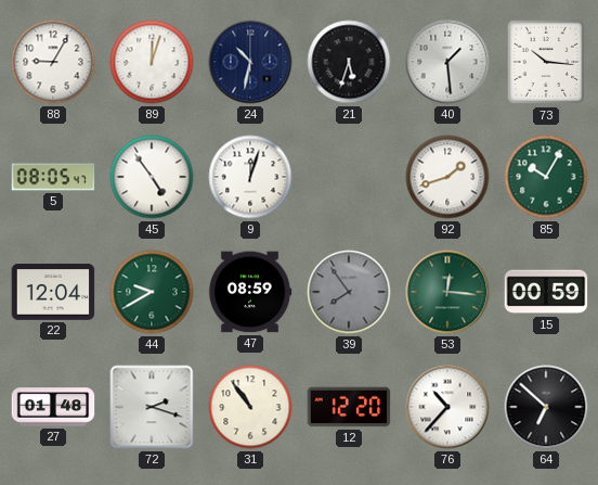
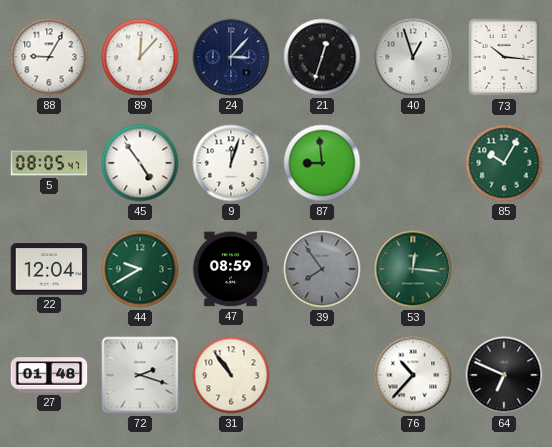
89: 12:03 -> 12:07
24: 10:32 -> 3:07
21: 5:33 -> 12:33
40: 1:29 -> 12:57
87: none -> 8:59
92: 1:42 -> none
15: 00:59 -> none
12: 12:20 -> none
64: 6:52 -> 6:49
